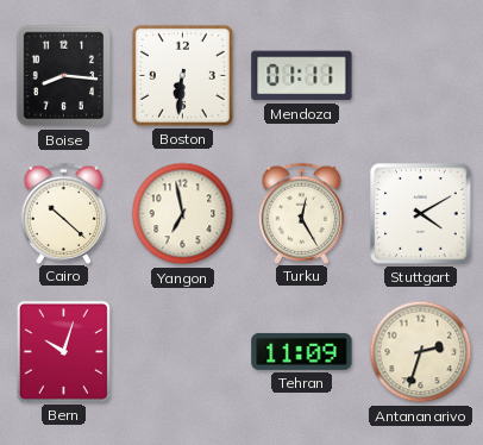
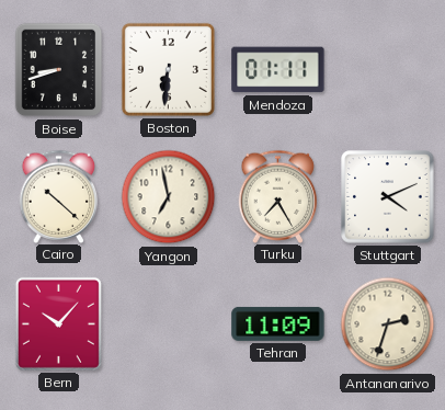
Boise: 8:16 -> 8:42
Turku: 12:25 -> 7:25
Stuttgart: 4:10 -> 4:11
Bern: 10:03 -> 10:07
